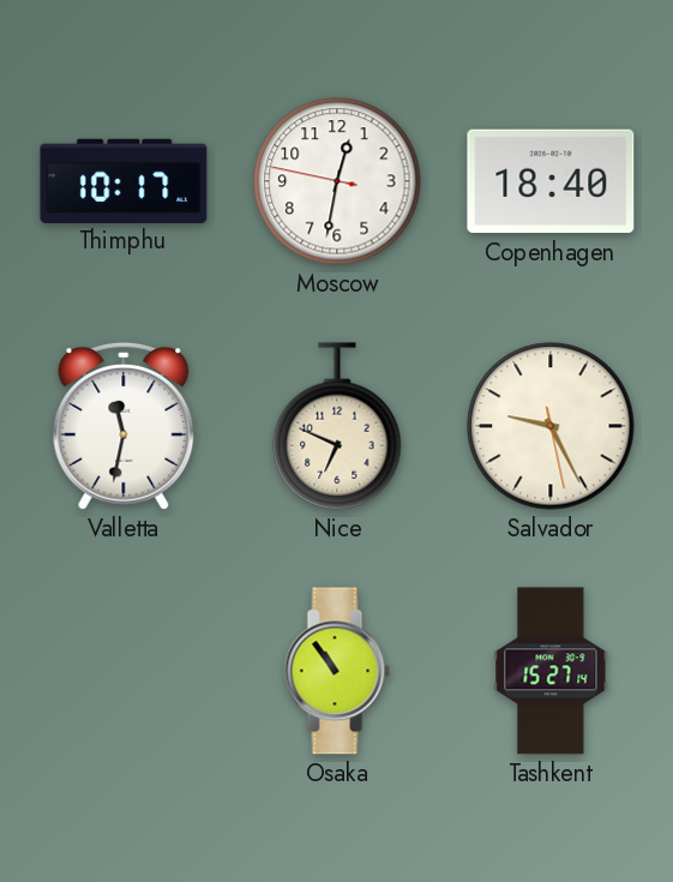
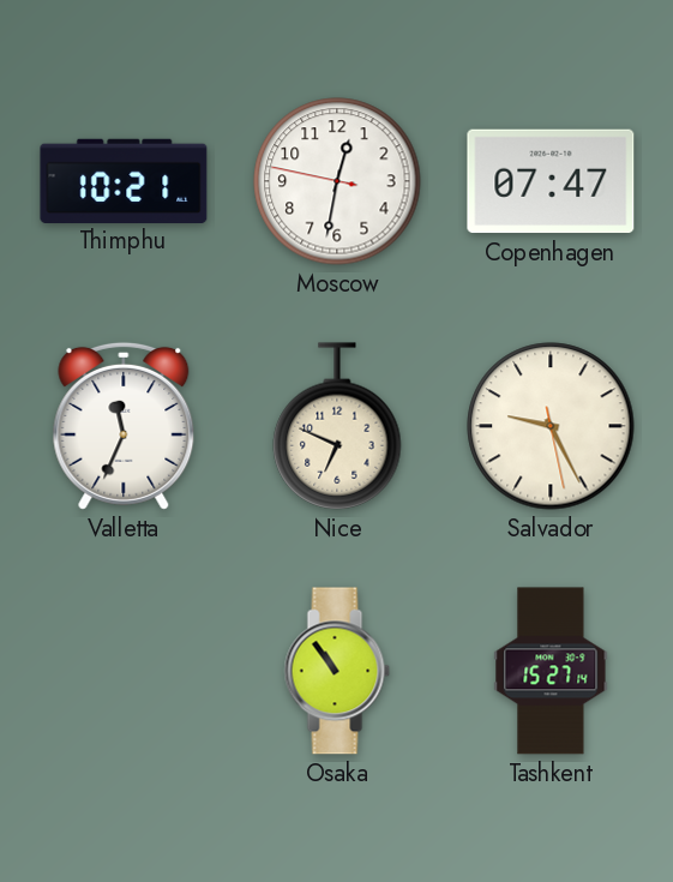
Thimphu: 10:17 -> 10:21
Copenhagen: 18:40 -> 07:47
Valletta: 11:32 -> 11:34
